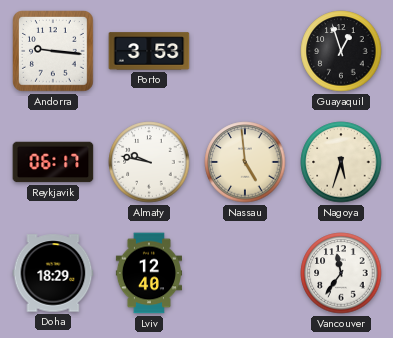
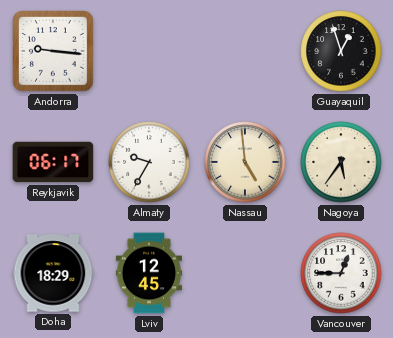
Porto: 3:53 -> none
Almaty: 9:47 -> 9:35
Nagoya: 5:33 -> 5:36
Lviv: 12:40 -> 12:45
Vancouver: 11:36 -> 12:45
